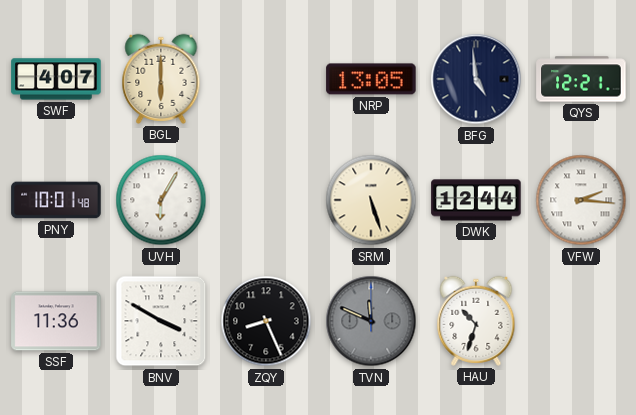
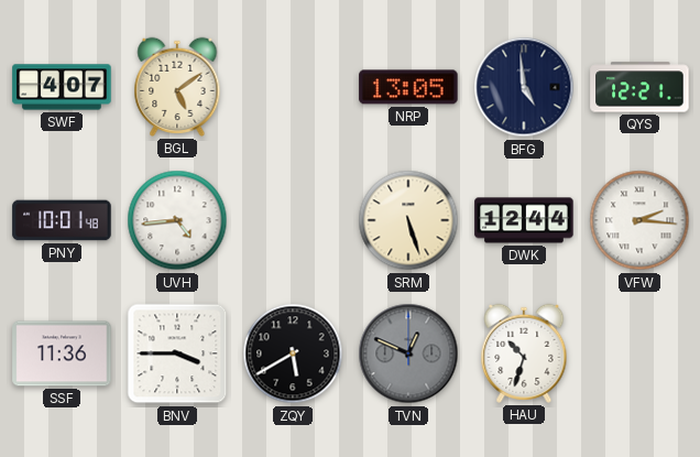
BGL: 6:00 -> 5:09
UVH: 6:05 -> 4:44
BNV: 3:50 -> 3:45
ZQY: 8:26 -> 5:40
TVN: 11:49 -> 12:49
